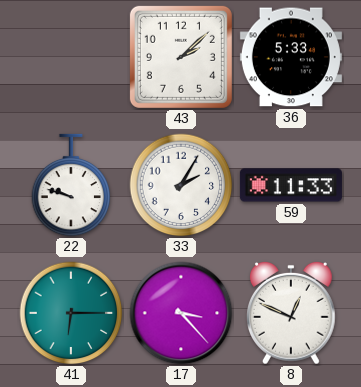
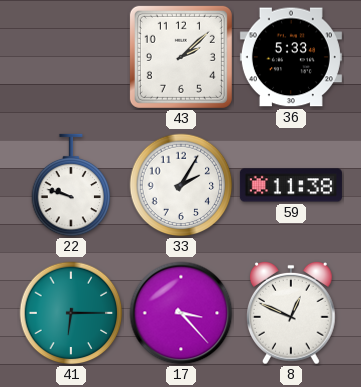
59: 11:33 -> 11:38
